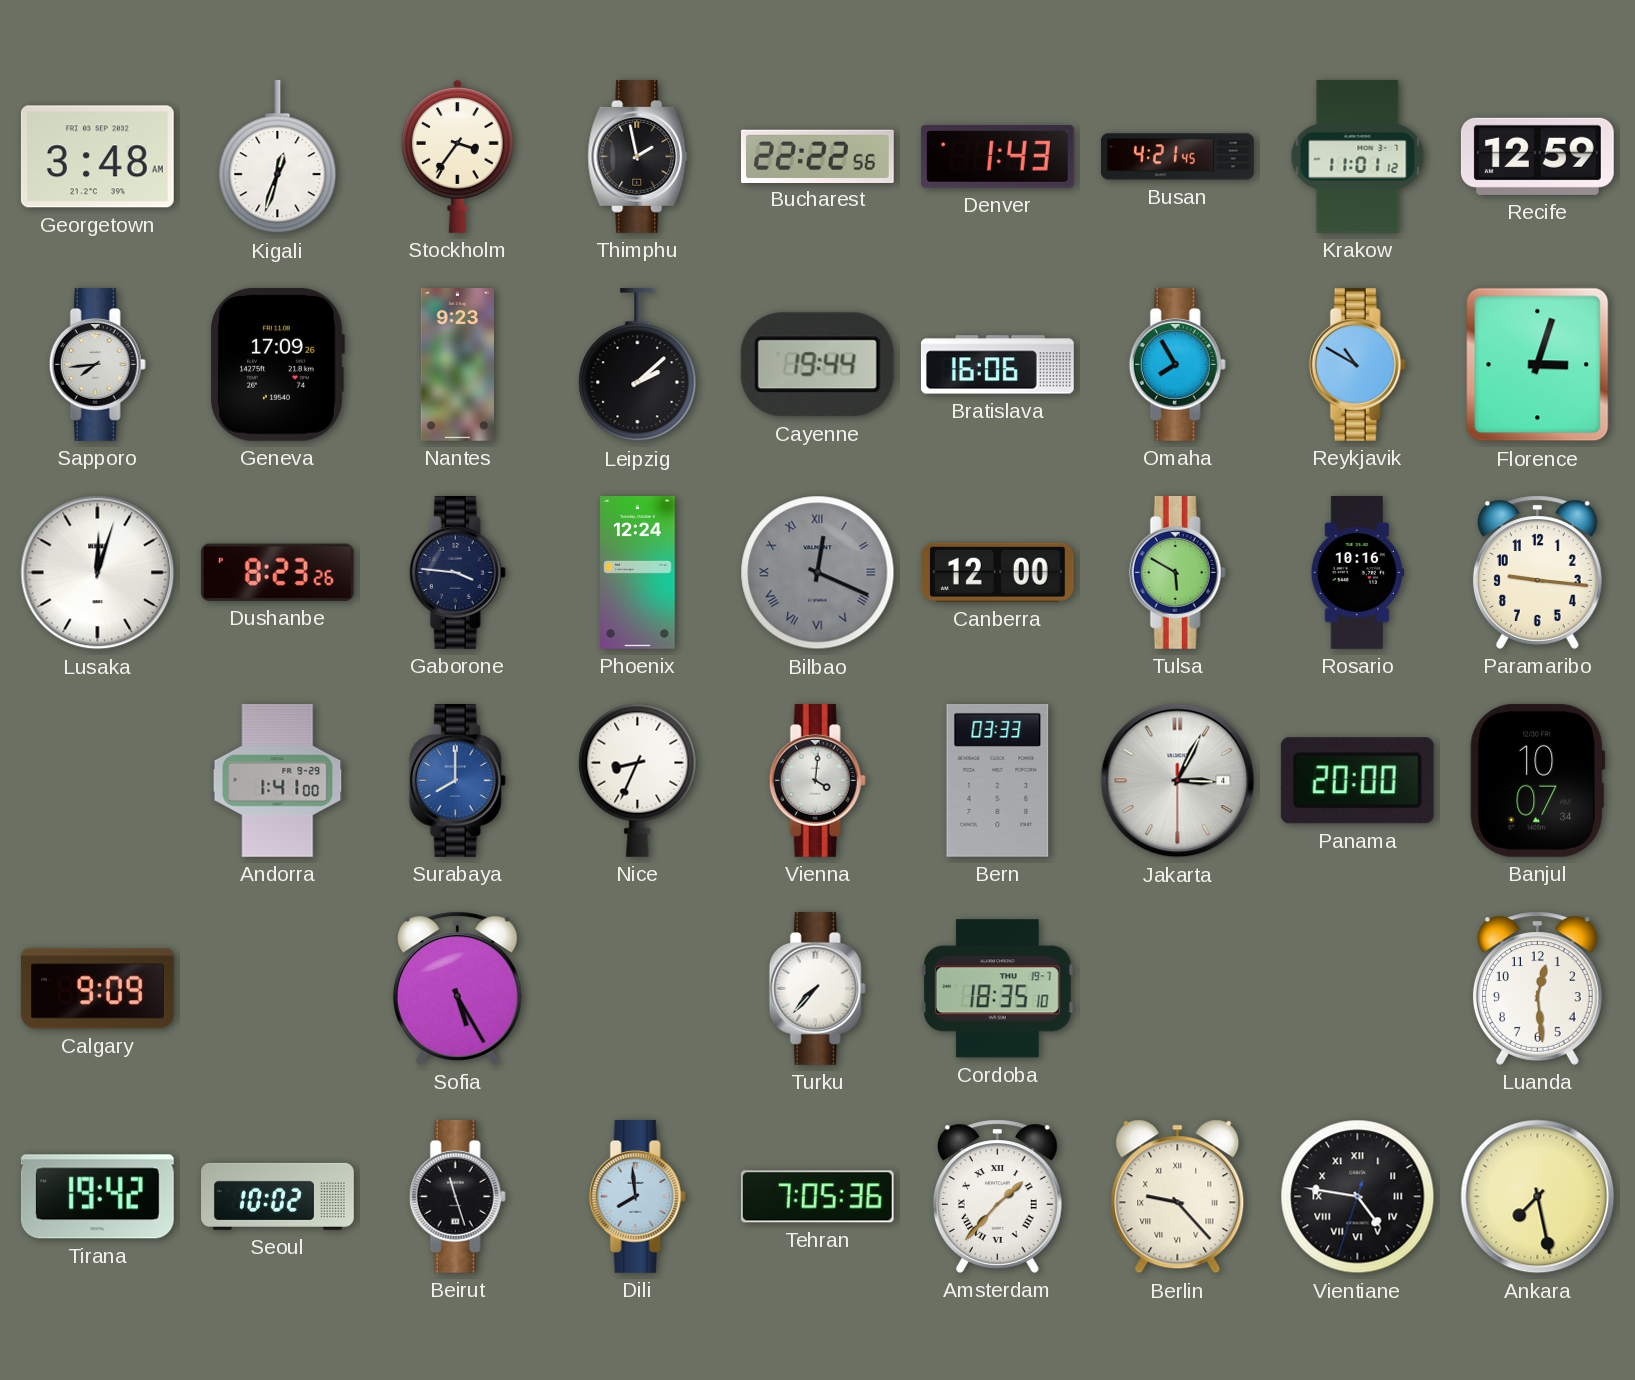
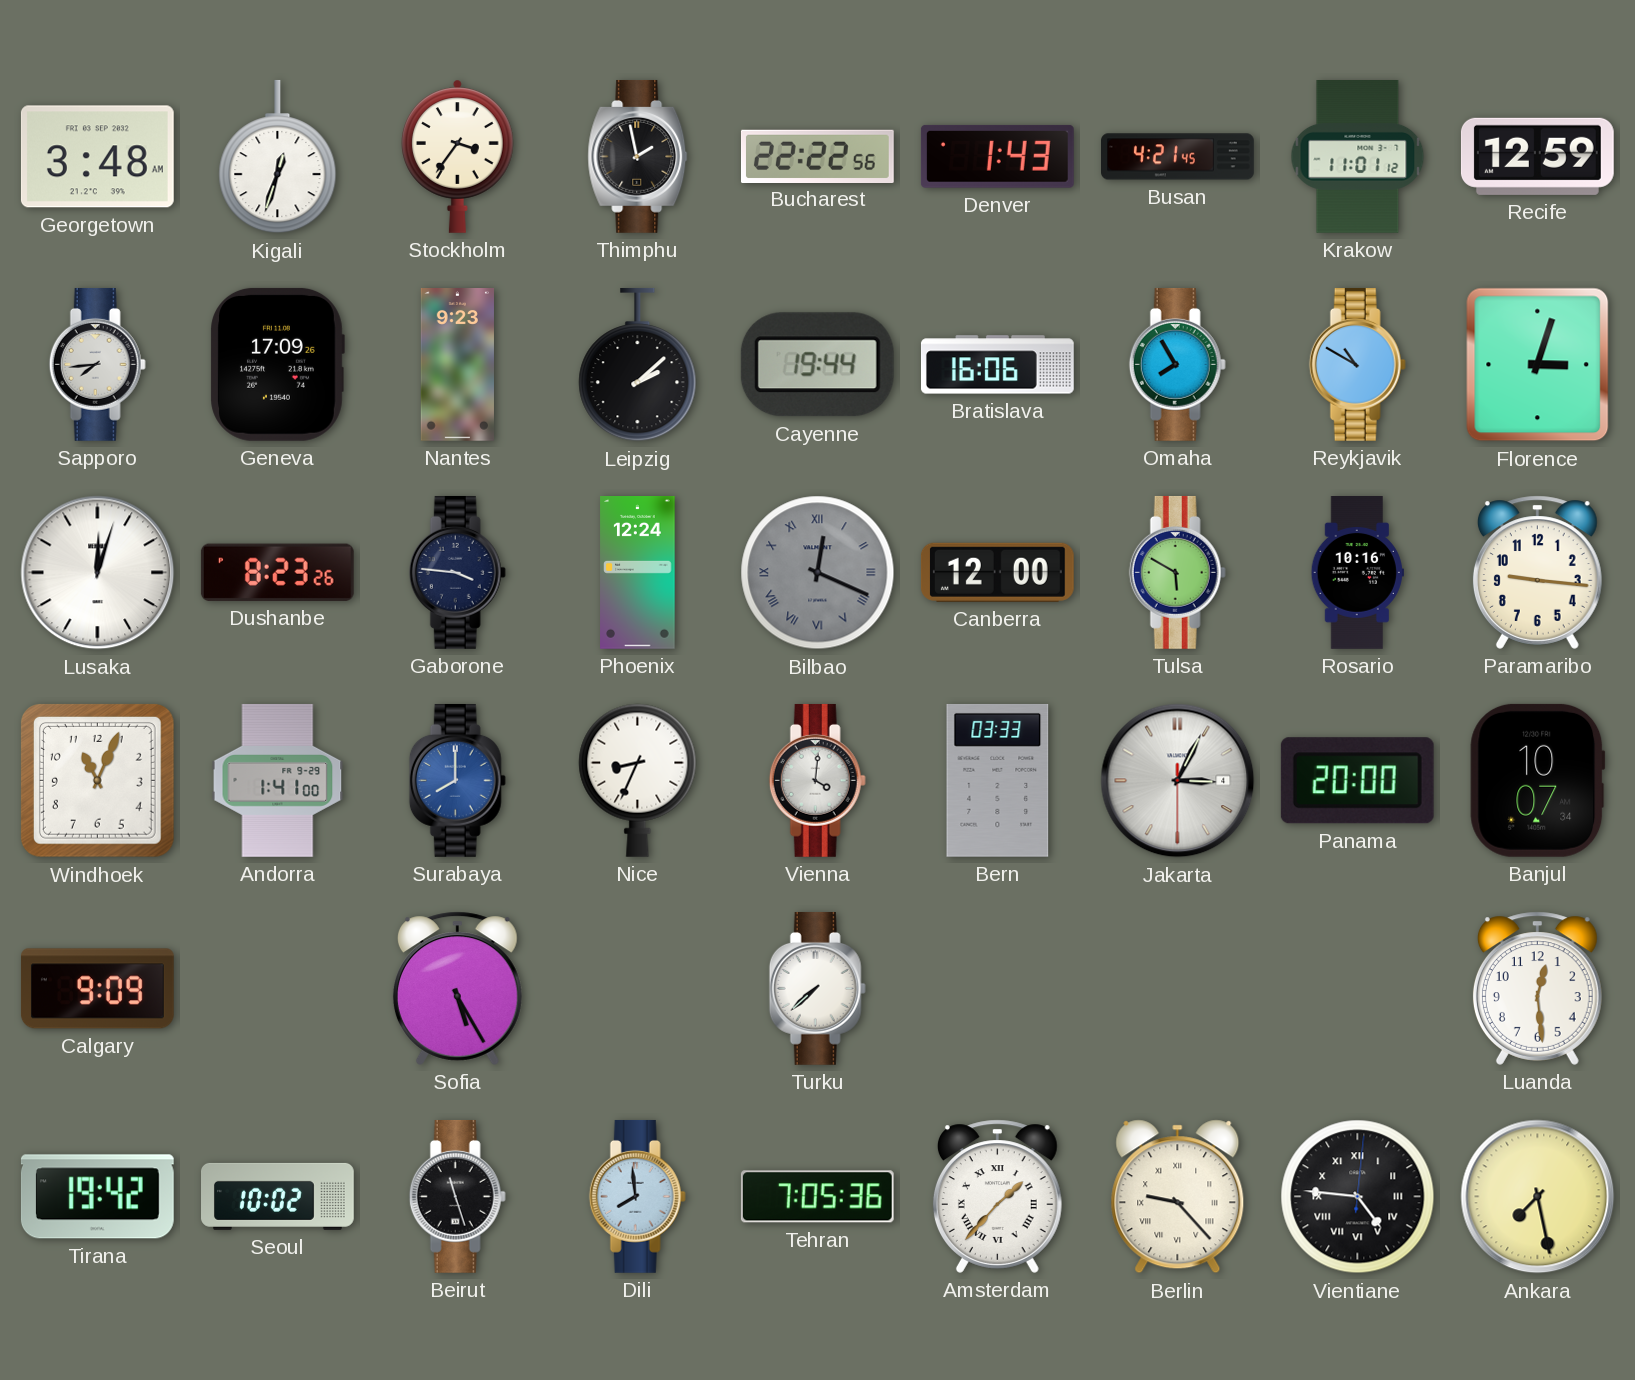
Windhoek: none -> 11:04
Turku: 7:37 -> 7:38
Cordoba: 18:35 -> none
Vientiane: 4:46:33 -> 4:46:01
